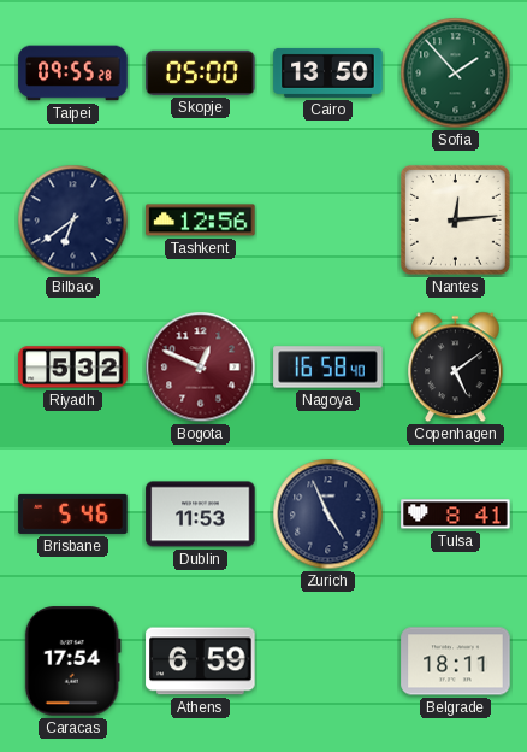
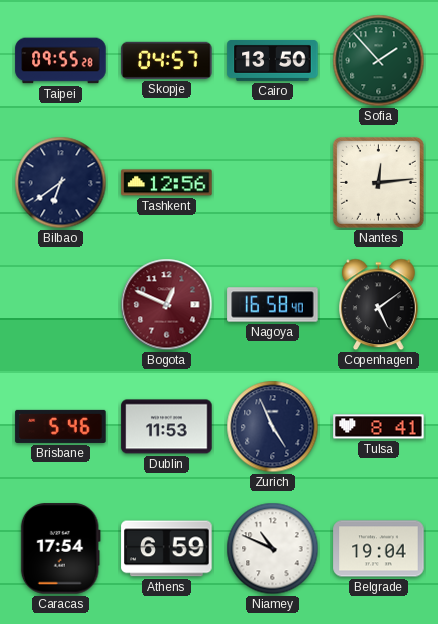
Skopje: 05:00 -> 04:57
Riyadh: 5:32 -> none
Niamey: none -> 10:49
Belgrade: 18:11 -> 19:04
